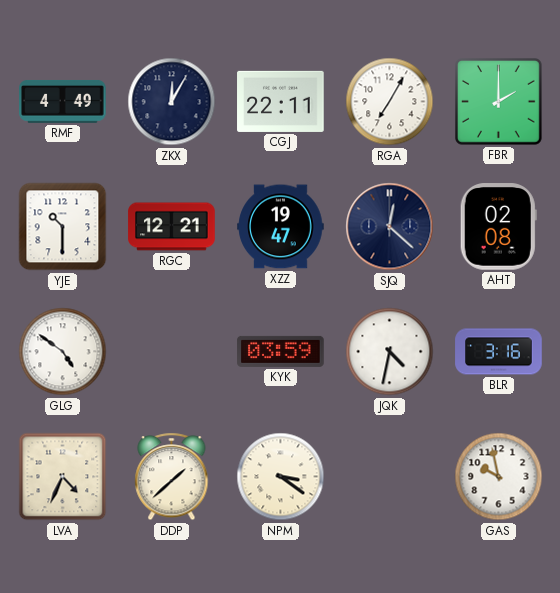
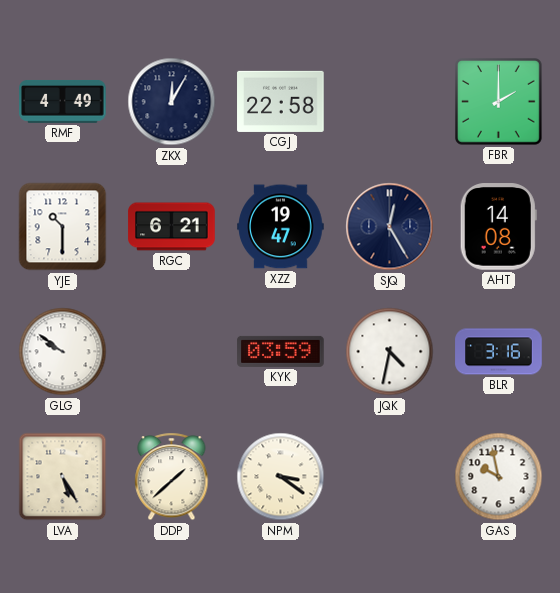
CGJ: 22:11 -> 22:58
RGA: 7:05 -> none
RGC: 12:21 -> 6:21
SJQ: 12:22 -> 12:25
AHT: 02:08 -> 14:08
GLG: 4:51 -> 9:51
LVA: 4:34 -> 5:25
